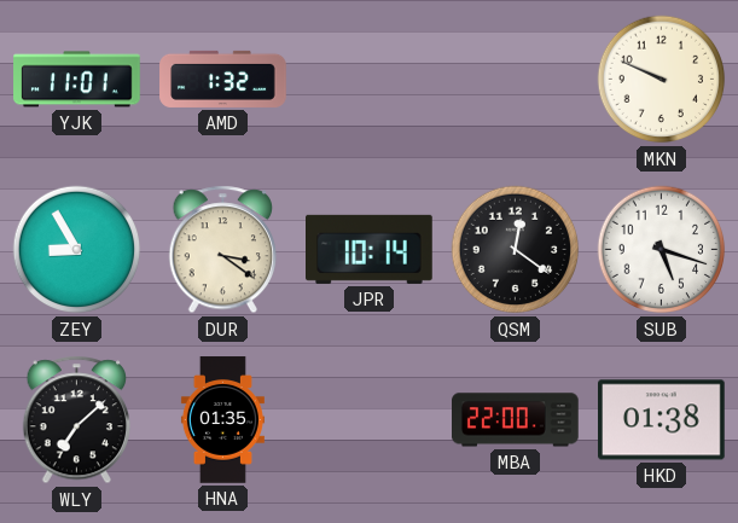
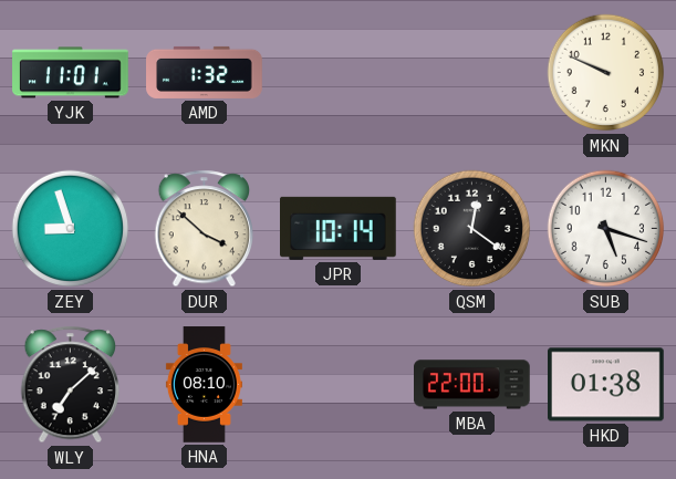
ZEY: 8:55 -> 8:57
DUR: 3:21 -> 3:52
HNA: 01:35 -> 08:10
